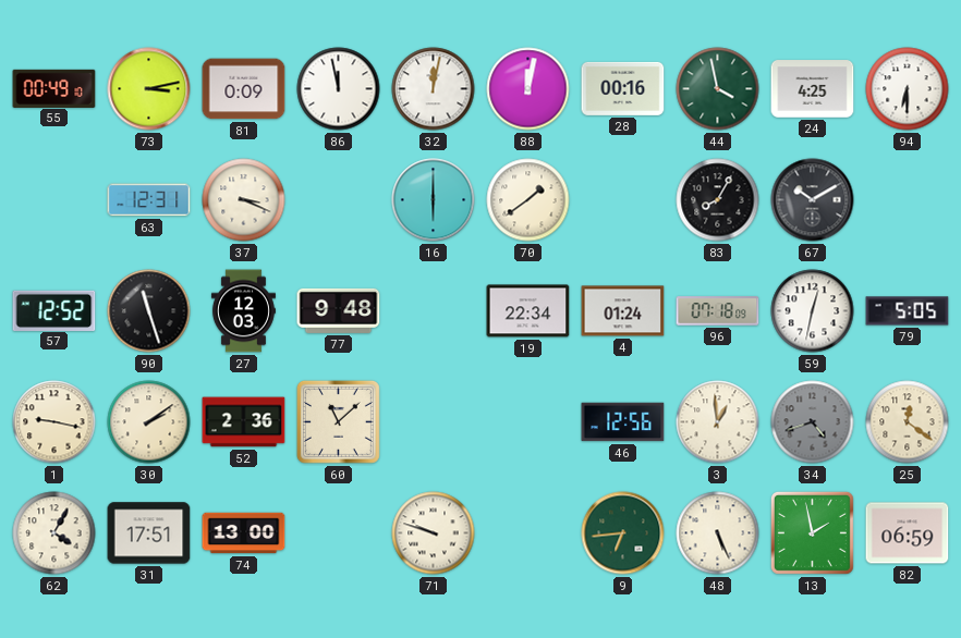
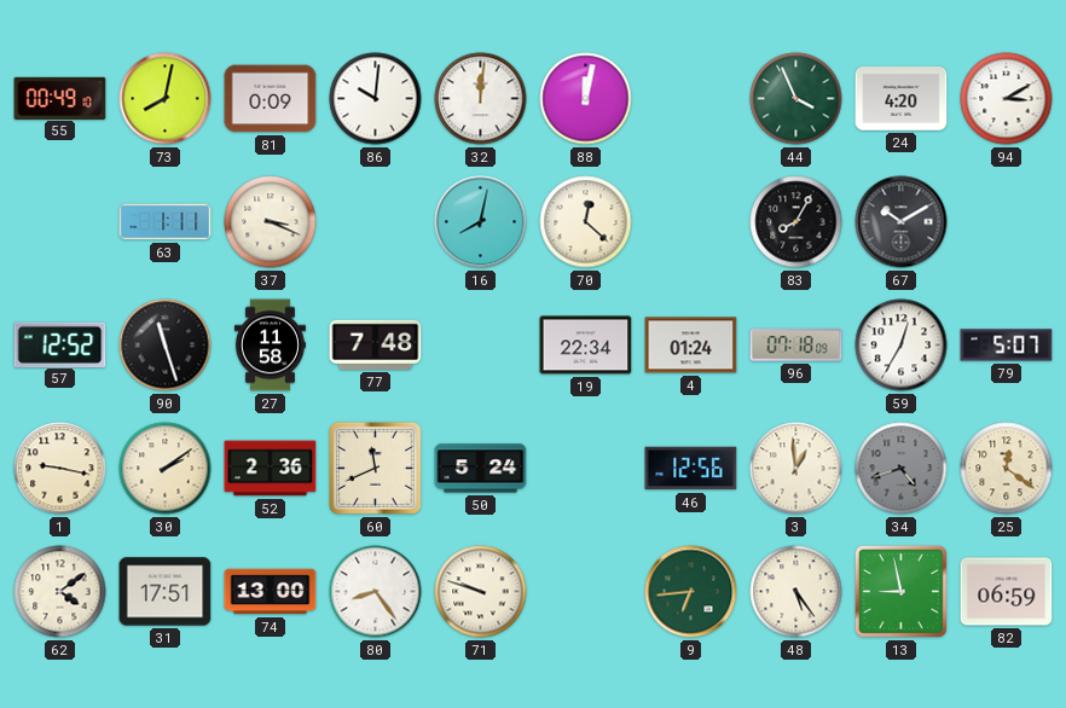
73: 3:13 -> 8:02
86: 11:58 -> 10:01
32: 12:02 -> 12:01
28: 00:16 -> none
44: 3:58 -> 3:56
24: 4:25 -> 4:20
94: 6:30 -> 3:10
63: 12:31 -> 1:11
16: 6:00 -> 8:02
70: 1:39 -> 12:22
27: 12:03 -> 11:58
77: 9:48 -> 7:48
59: 12:32 -> 12:35
79: 5:05 -> 5:07
60: 11:08 -> 11:41
50: none -> 5:24
62: 4:05 -> 4:09
80: none -> 8:24
48: 5:26 -> 5:24
13: 1:58 -> 8:58
